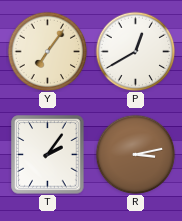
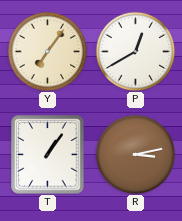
T: 2:06 -> 1:06
